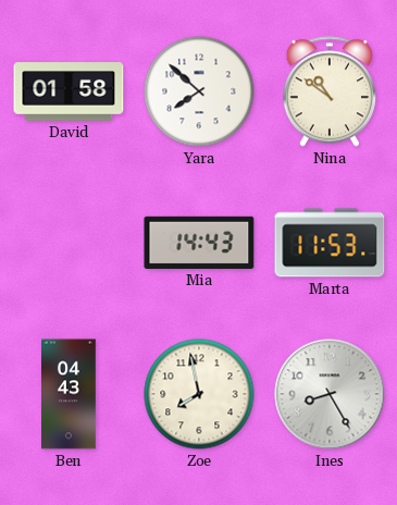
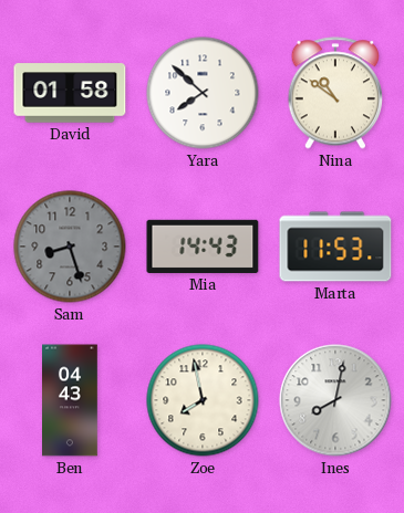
Sam: none -> 8:27
Ines: 8:25 -> 8:02
